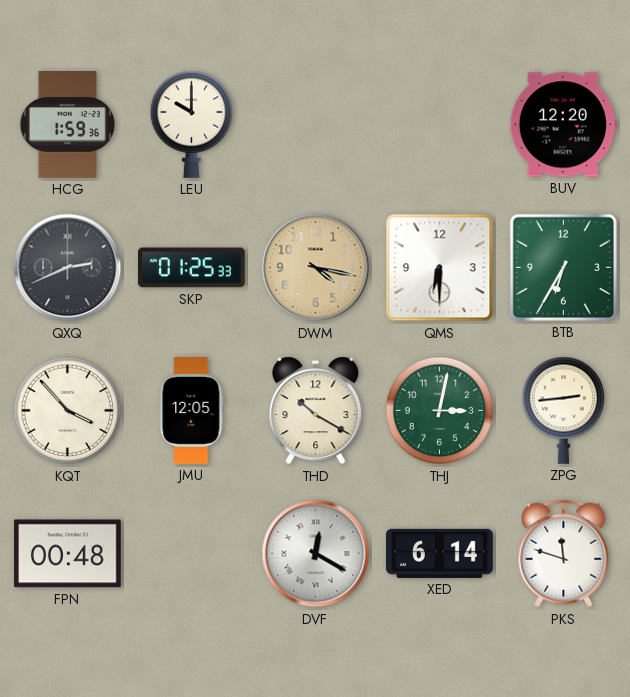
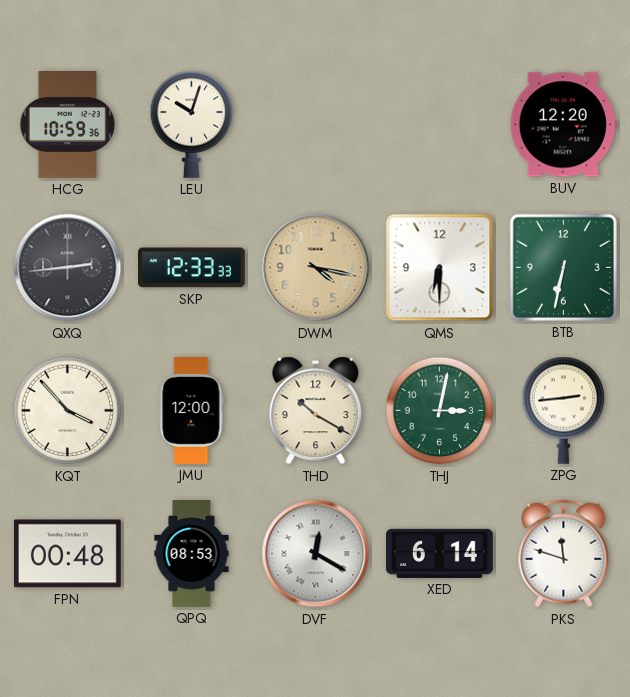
HCG: 1:59 -> 10:59
LEU: 10:00 -> 10:03
QXQ: 2:41 -> 2:44
SKP: 01:25 -> 12:33
BTB: 6:35 -> 6:32
JMU: 12:05 -> 12:00
QPQ: none -> 08:53
